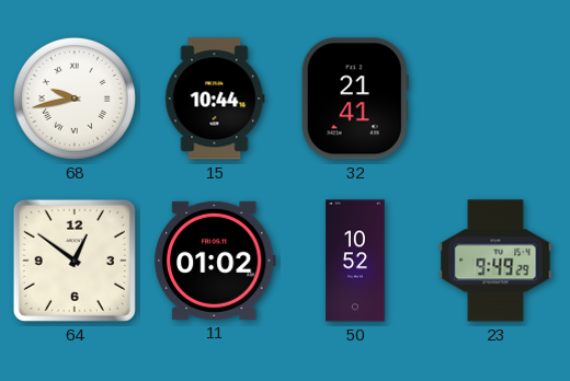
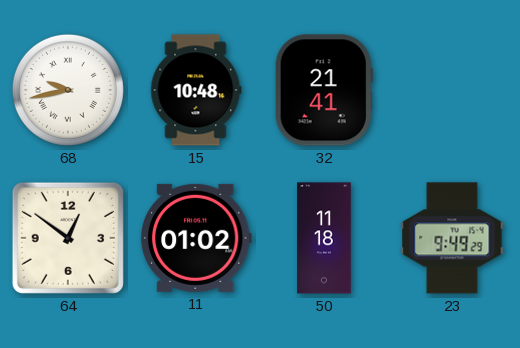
15: 10:44 -> 10:48
50: 10:52 -> 11:18
